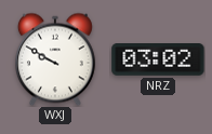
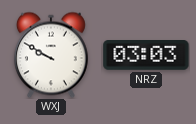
NRZ: 03:02 -> 03:03
